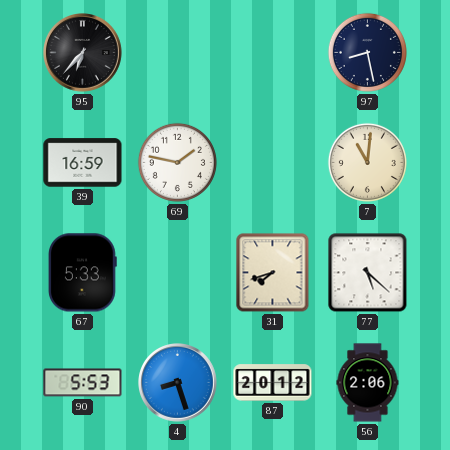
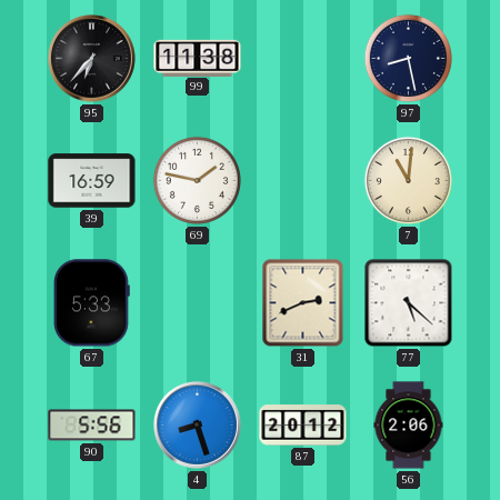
99: none -> 11:38
31: 7:42 -> 2:41
90: 5:53 -> 5:56
